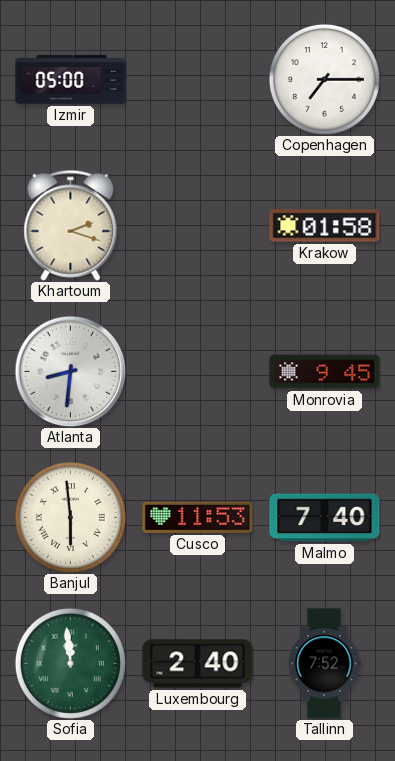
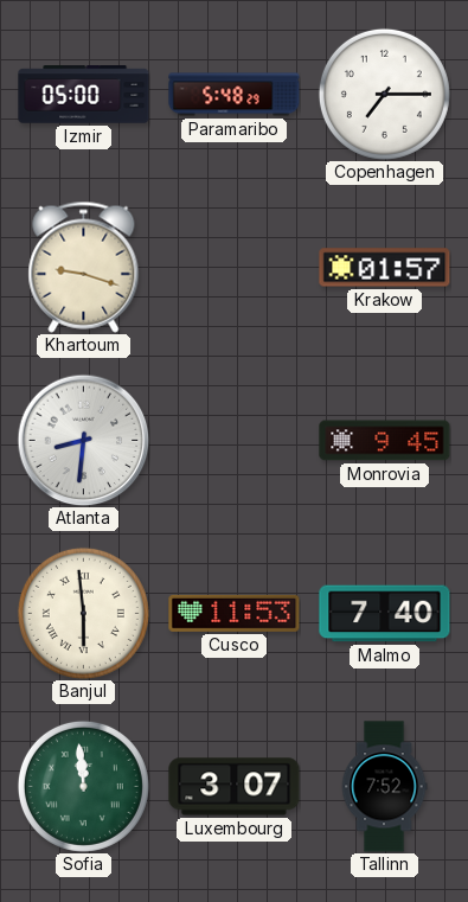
Paramaribo: none -> 5:48
Khartoum: 2:18 -> 9:18
Krakow: 01:58 -> 01:57
Luxembourg: 2:40 -> 3:07
